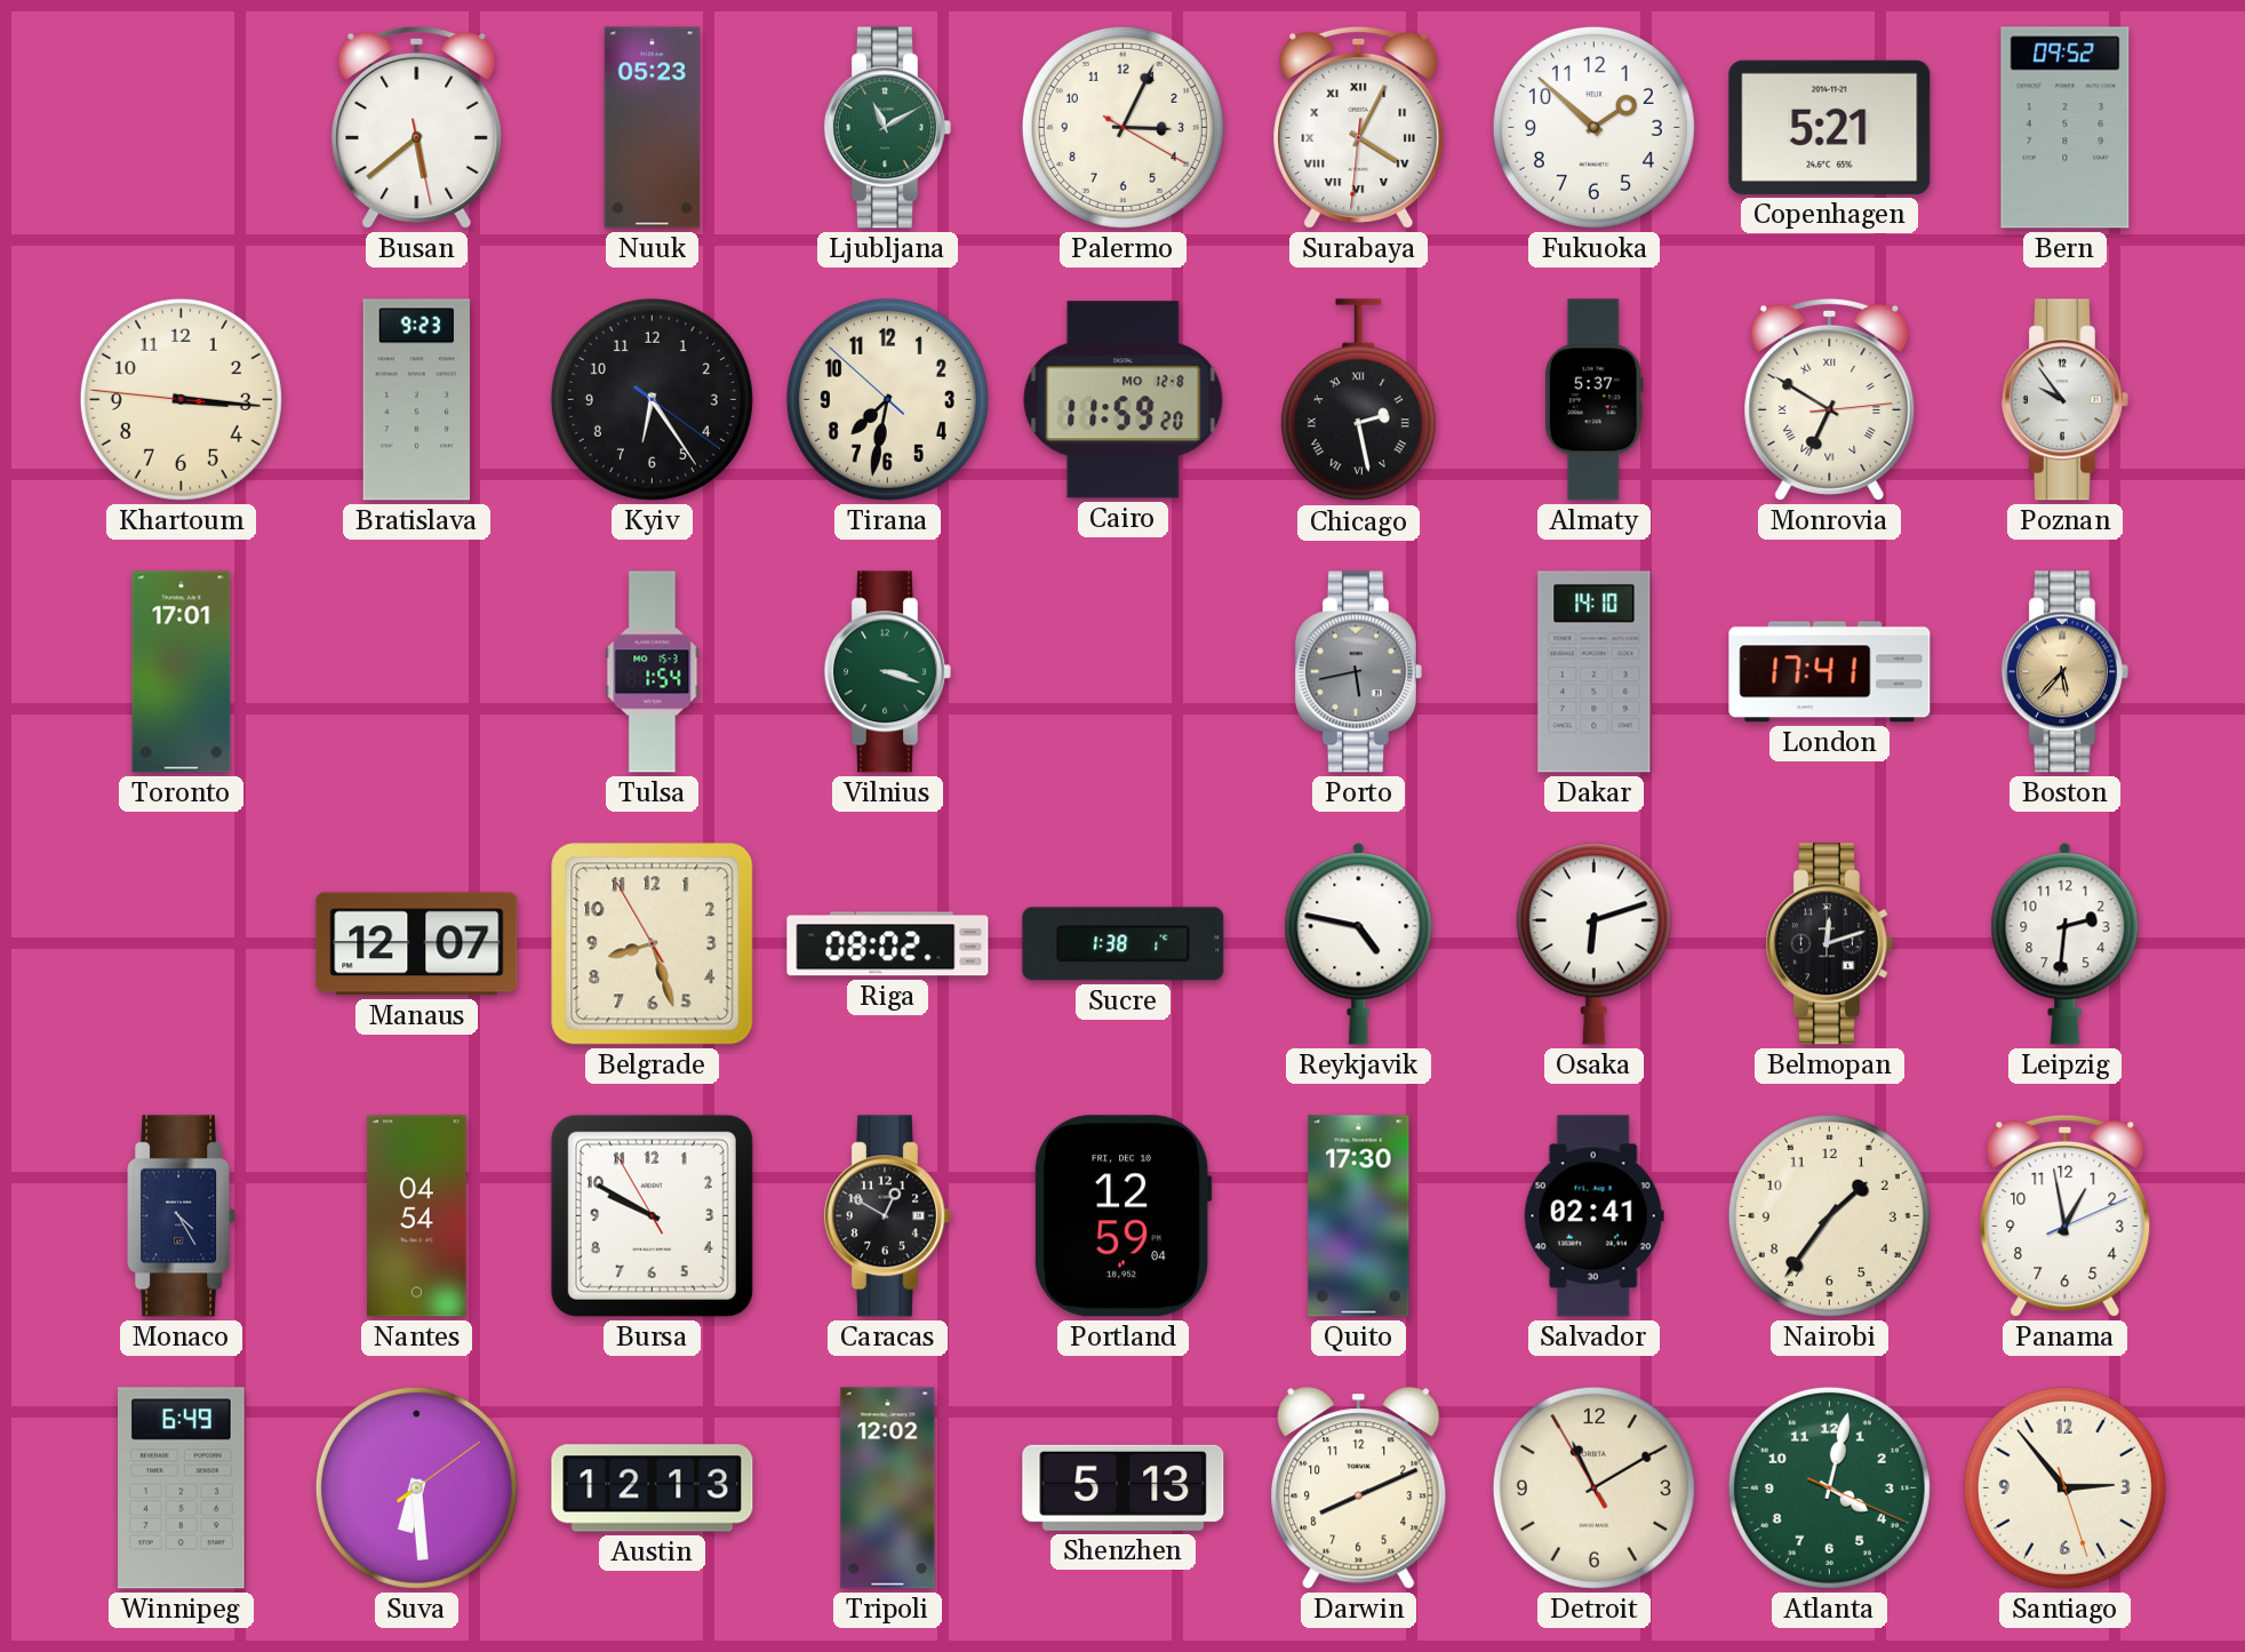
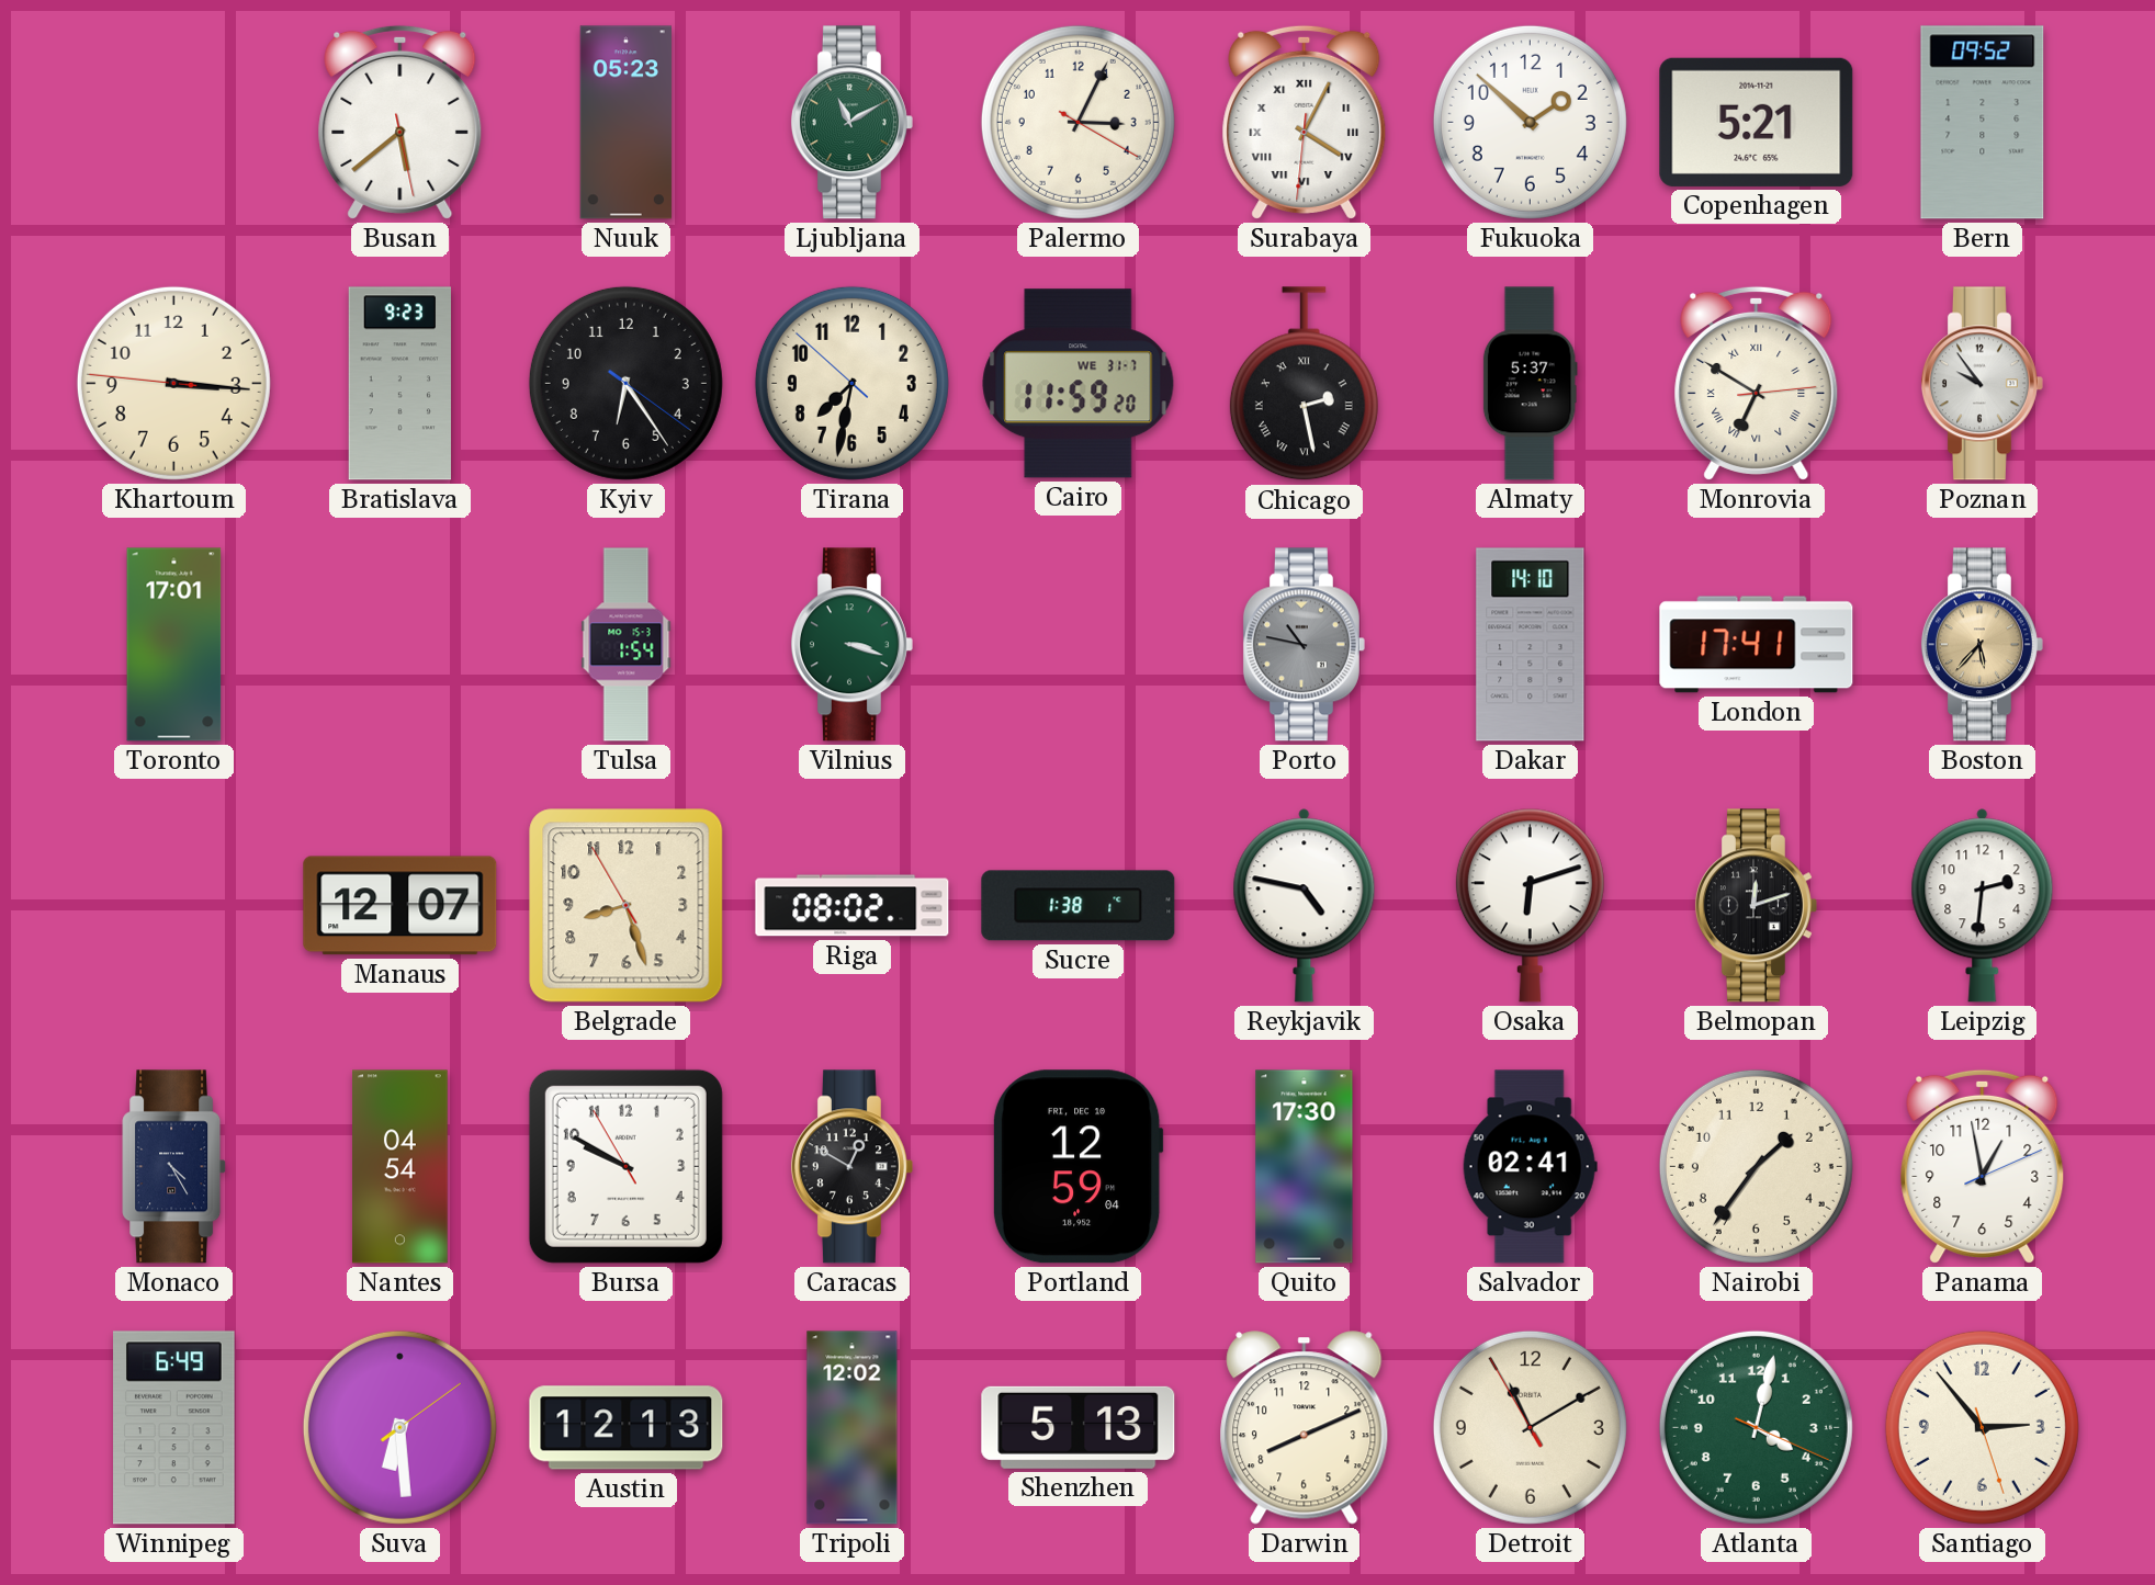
Cairo date: MO 12-8 -> WE 31-7
Porto: 5:43 -> 10:47
